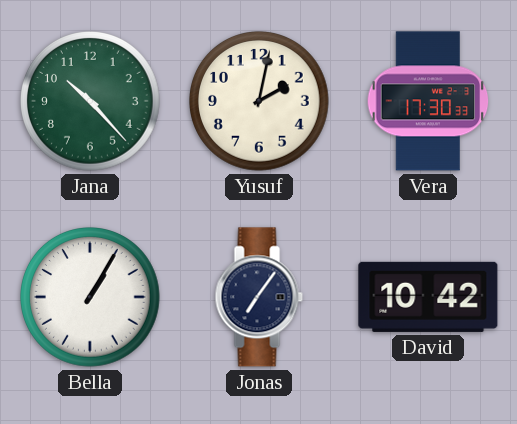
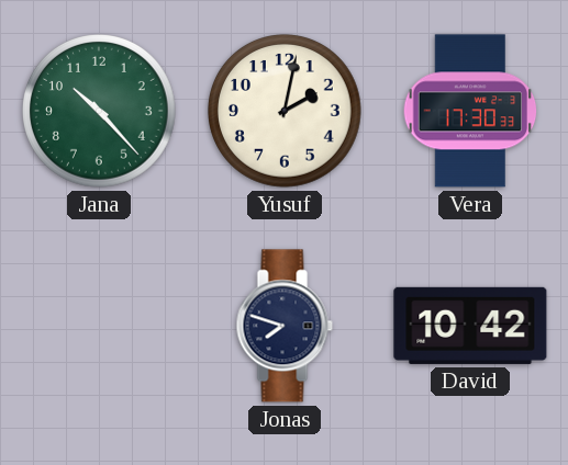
Bella: 1:05 -> none
Jonas: 7:06 -> 7:48
